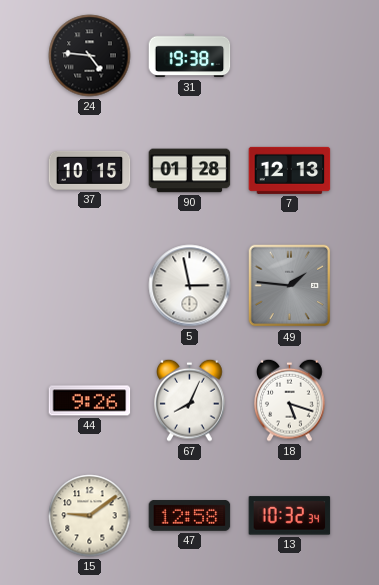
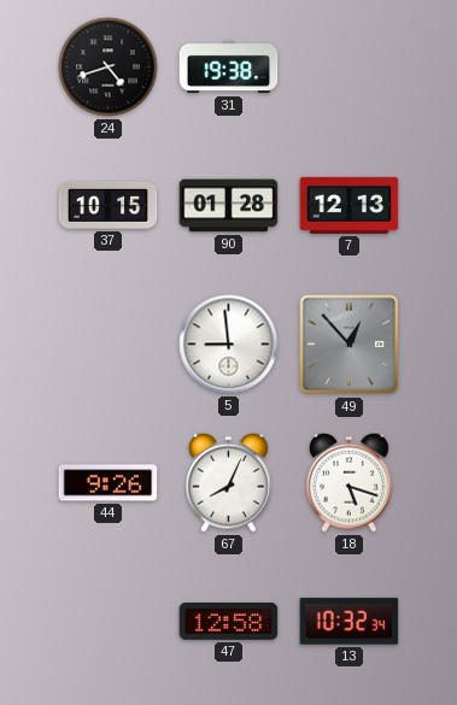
24: 4:46 -> 4:42
5: 2:58 -> 8:59
49: 1:46 -> 12:53
15: 9:09 -> none
